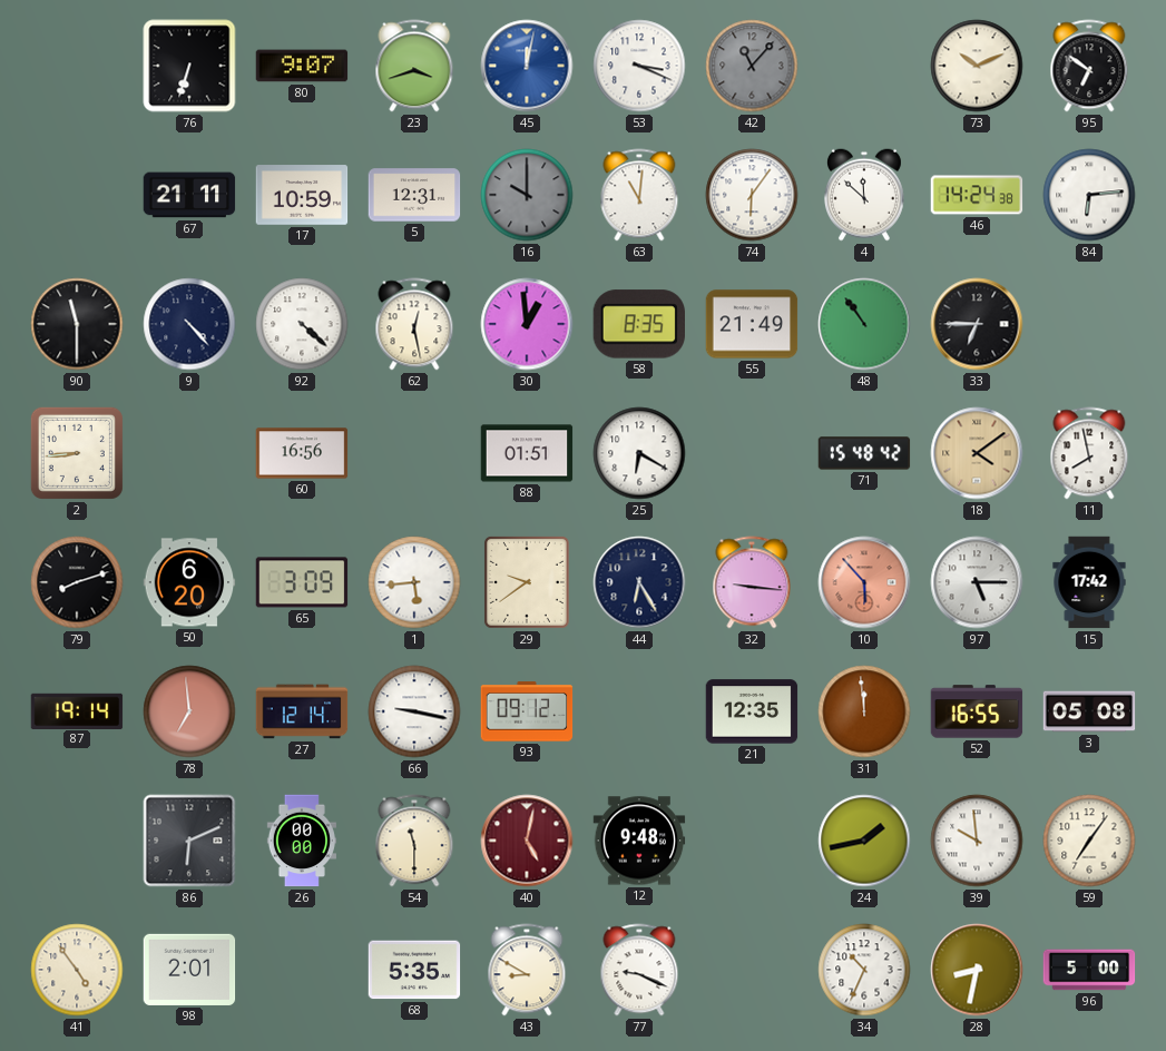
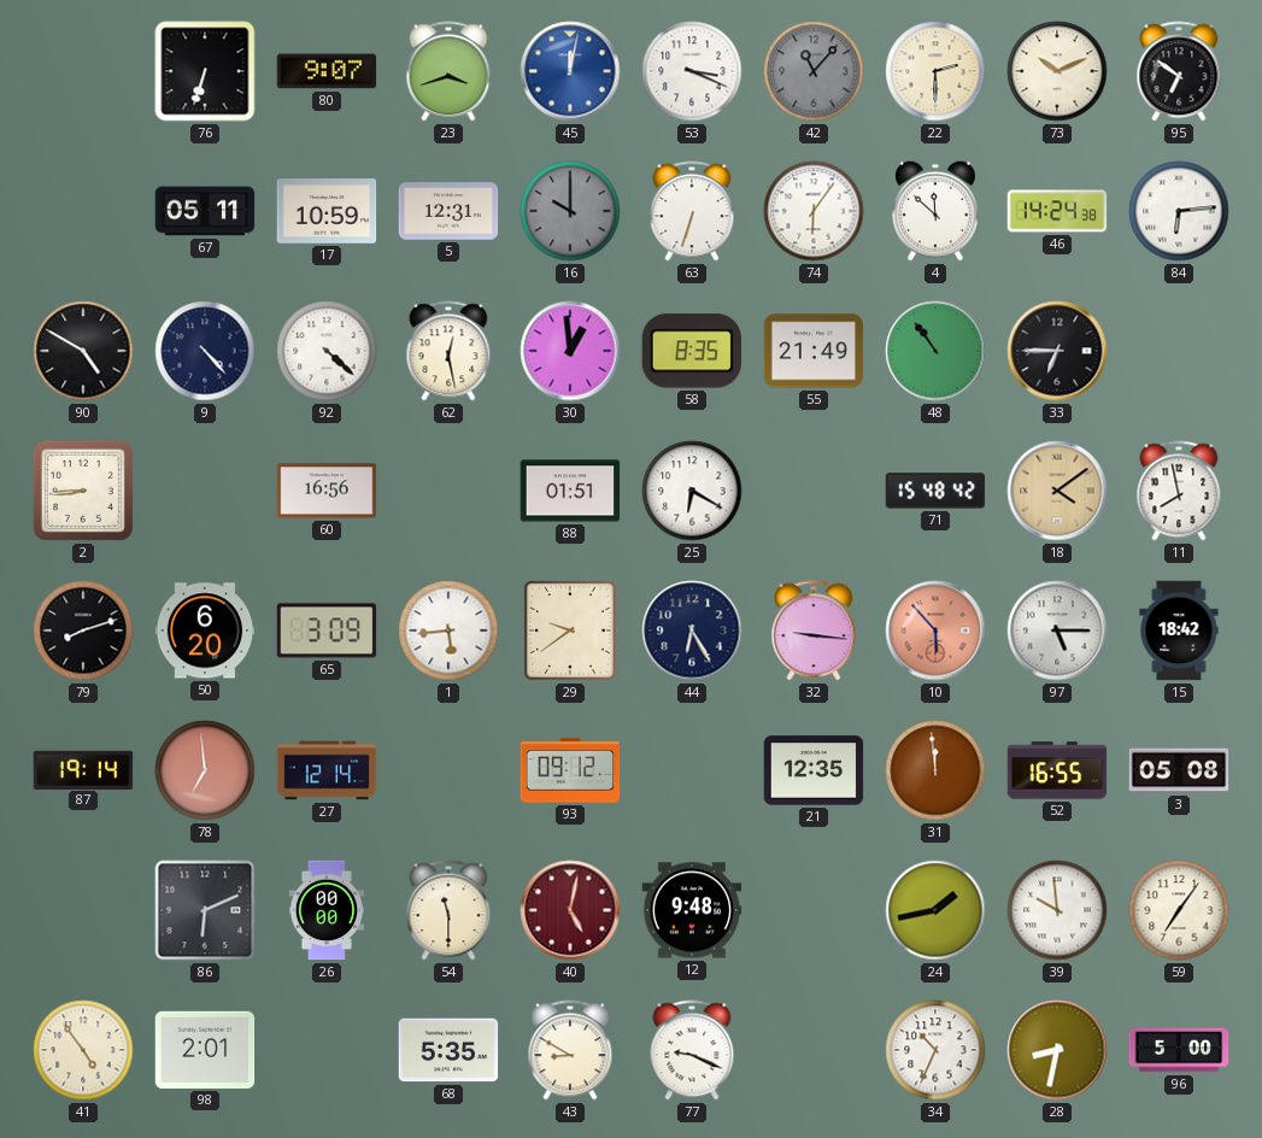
22: none -> 2:30
67: 21:11 -> 05:11
63: 11:01 -> 6:33
90: 11:30 -> 4:50
15: 17:42 -> 18:42
66: 9:17 -> none
